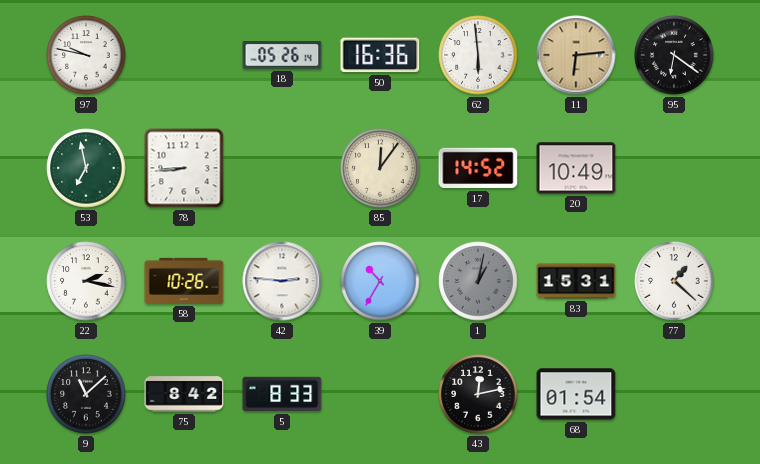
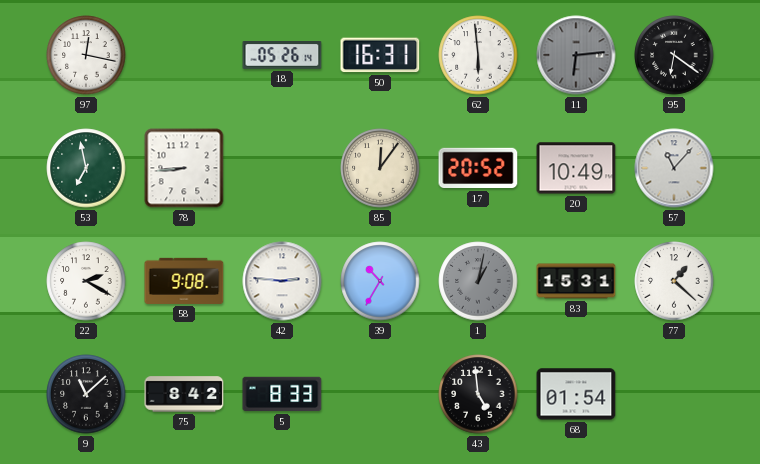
97: 9:47 -> 12:17
50: 16:36 -> 16:31
11 dial: champagne -> grey
17: 14:52 -> 20:52
57: none -> 11:07
22: 2:17 -> 2:20
58: 10:26 -> 9:08
43: 12:13 -> 4:59
